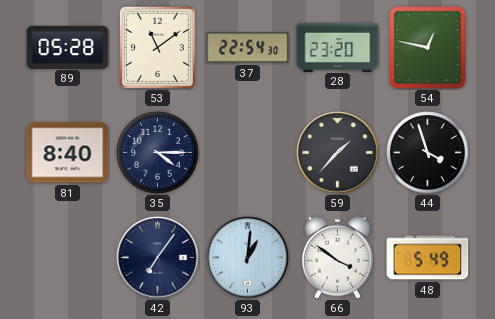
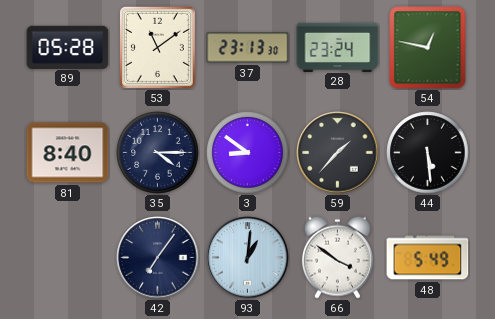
37: 22:54 -> 23:13
28: 23:20 -> 23:24
3: none -> 8:51
44: 3:57 -> 5:29
